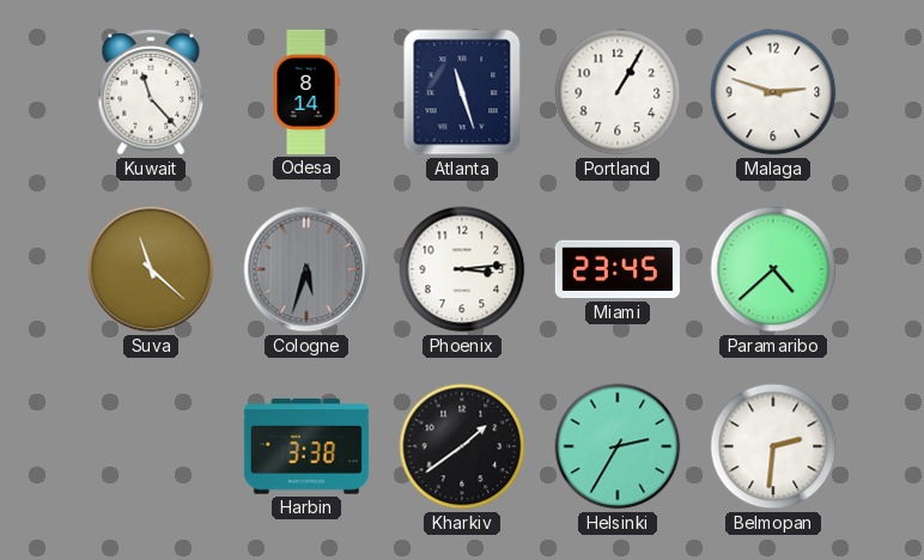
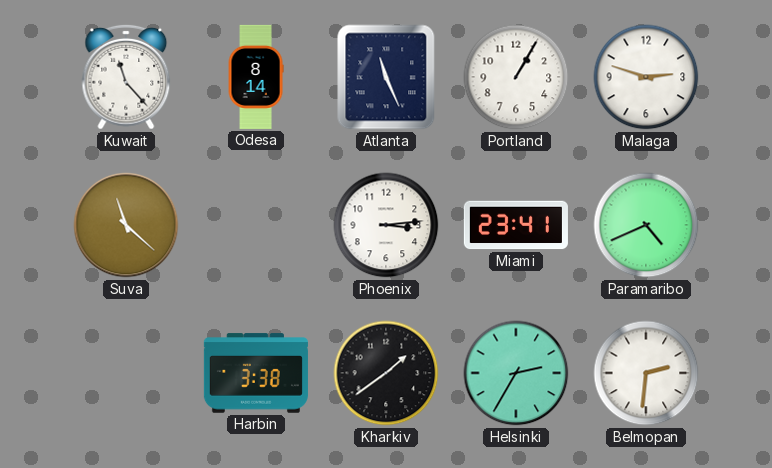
Atlanta: 11:27 -> 11:26
Cologne: 5:33 -> none
Miami: 23:45 -> 23:41
Paramaribo: 4:38 -> 4:41
